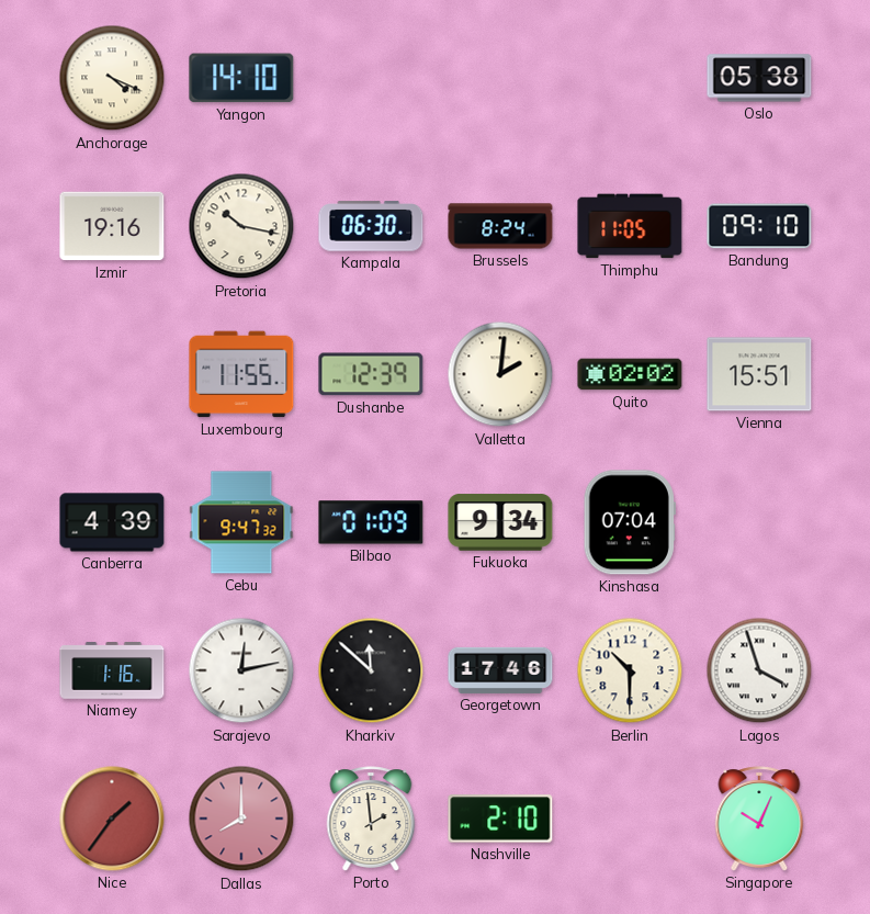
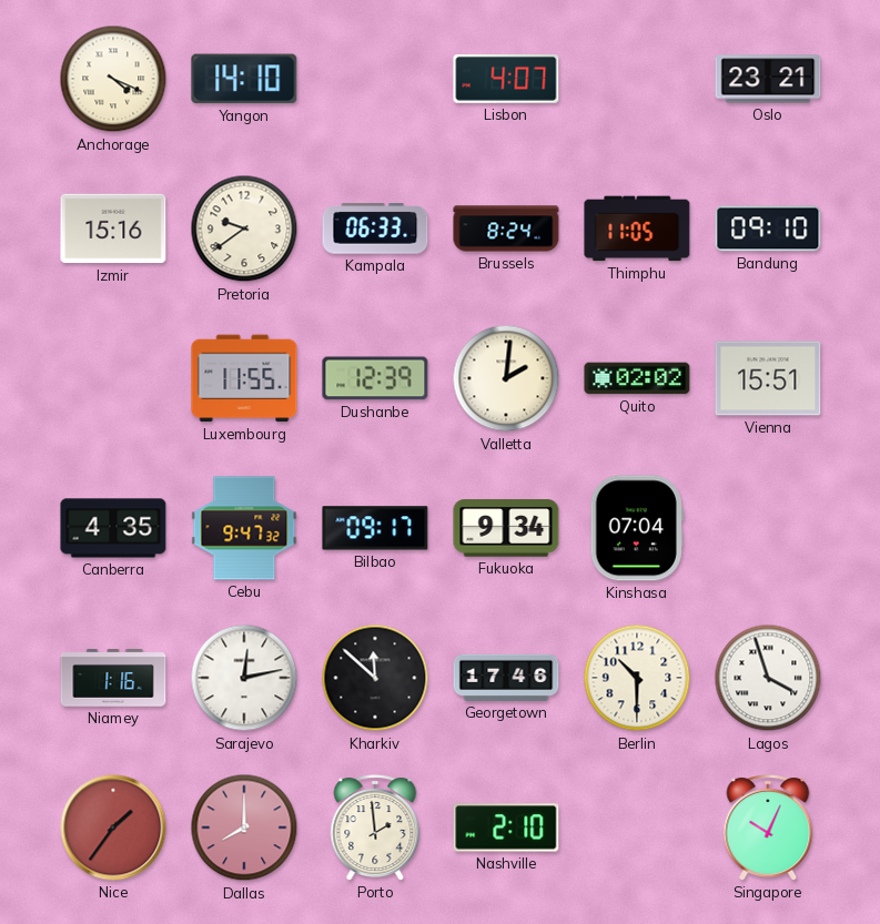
Lisbon: none -> 4:07
Oslo: 05:38 -> 23:21
Izmir: 19:16 -> 15:16
Pretoria: 10:17 -> 9:39
Kampala: 06:30 -> 06:33
Canberra: 4:39 -> 4:35
Bilbao: 01:09 -> 09:17
